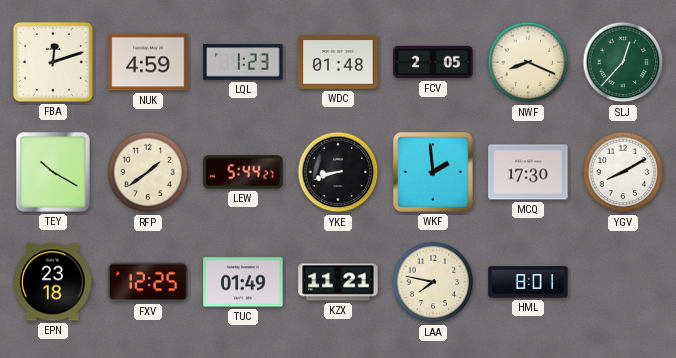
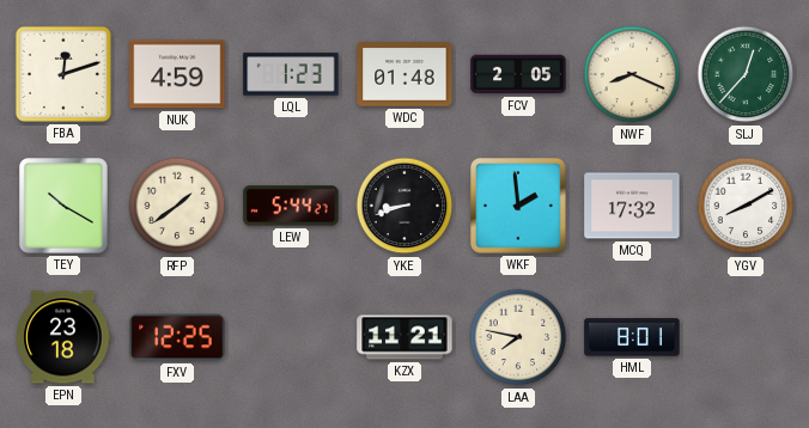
MCQ: 17:30 -> 17:32
TUC: 01:49 -> none
